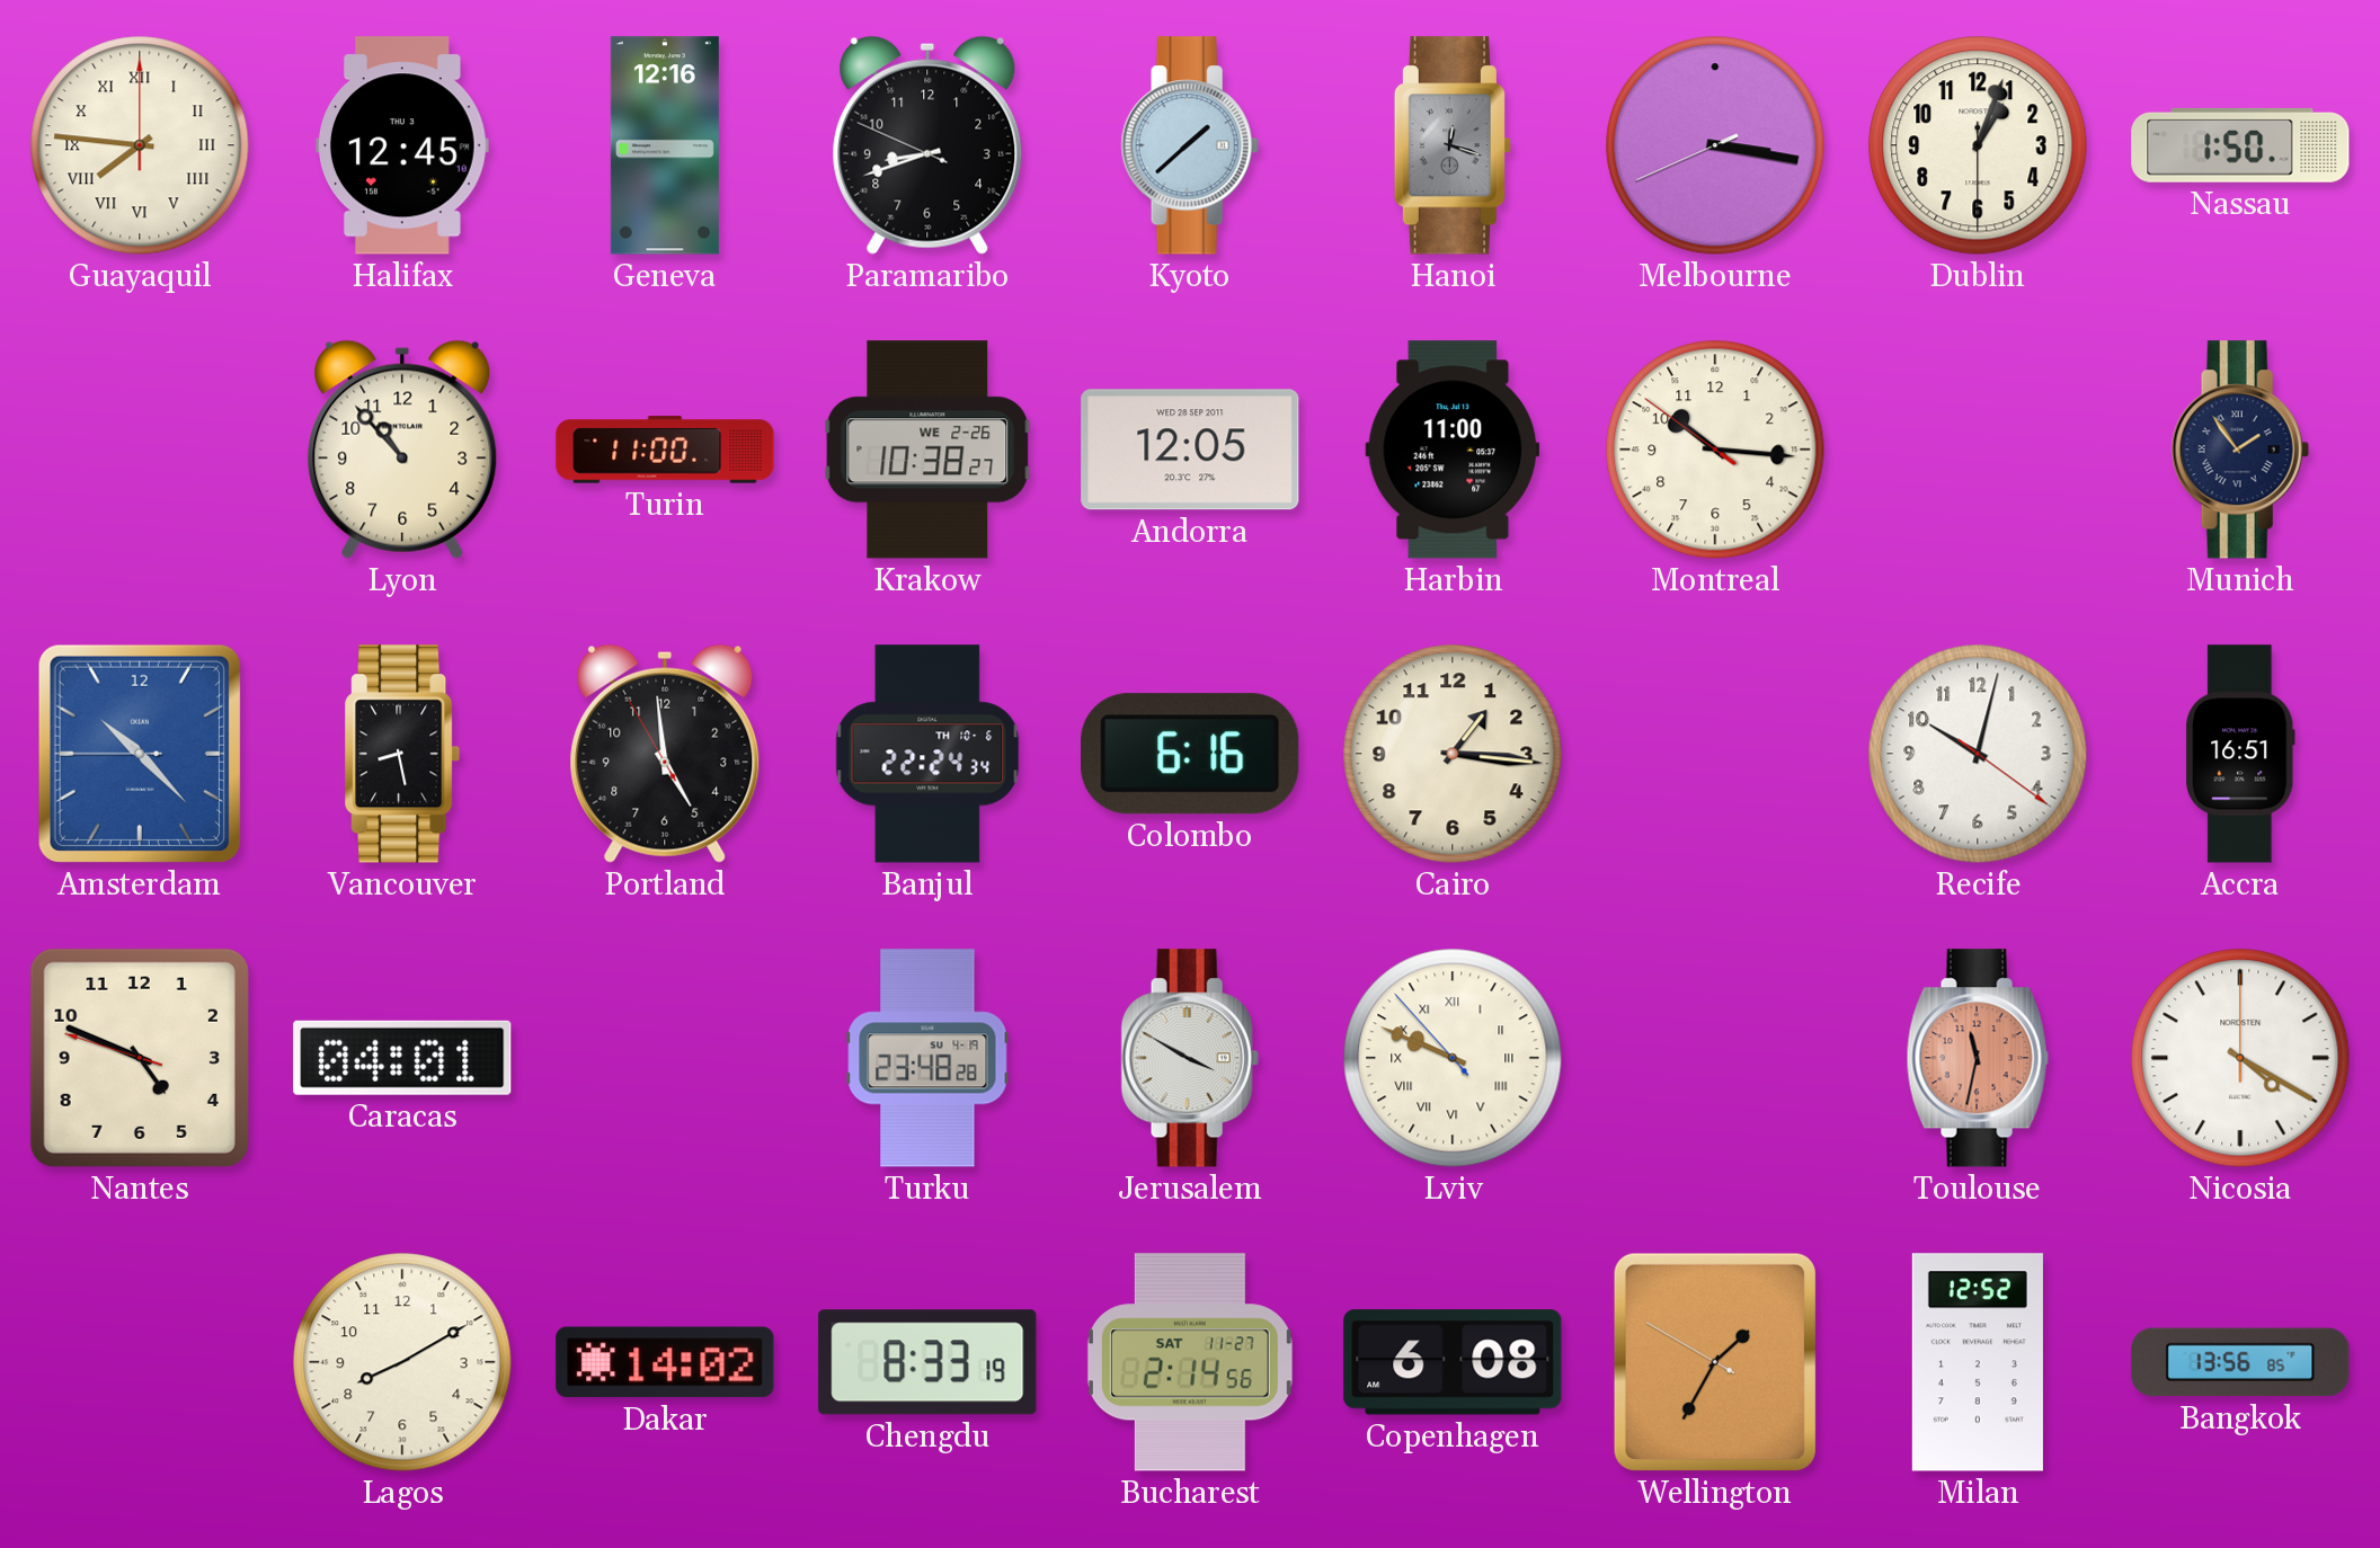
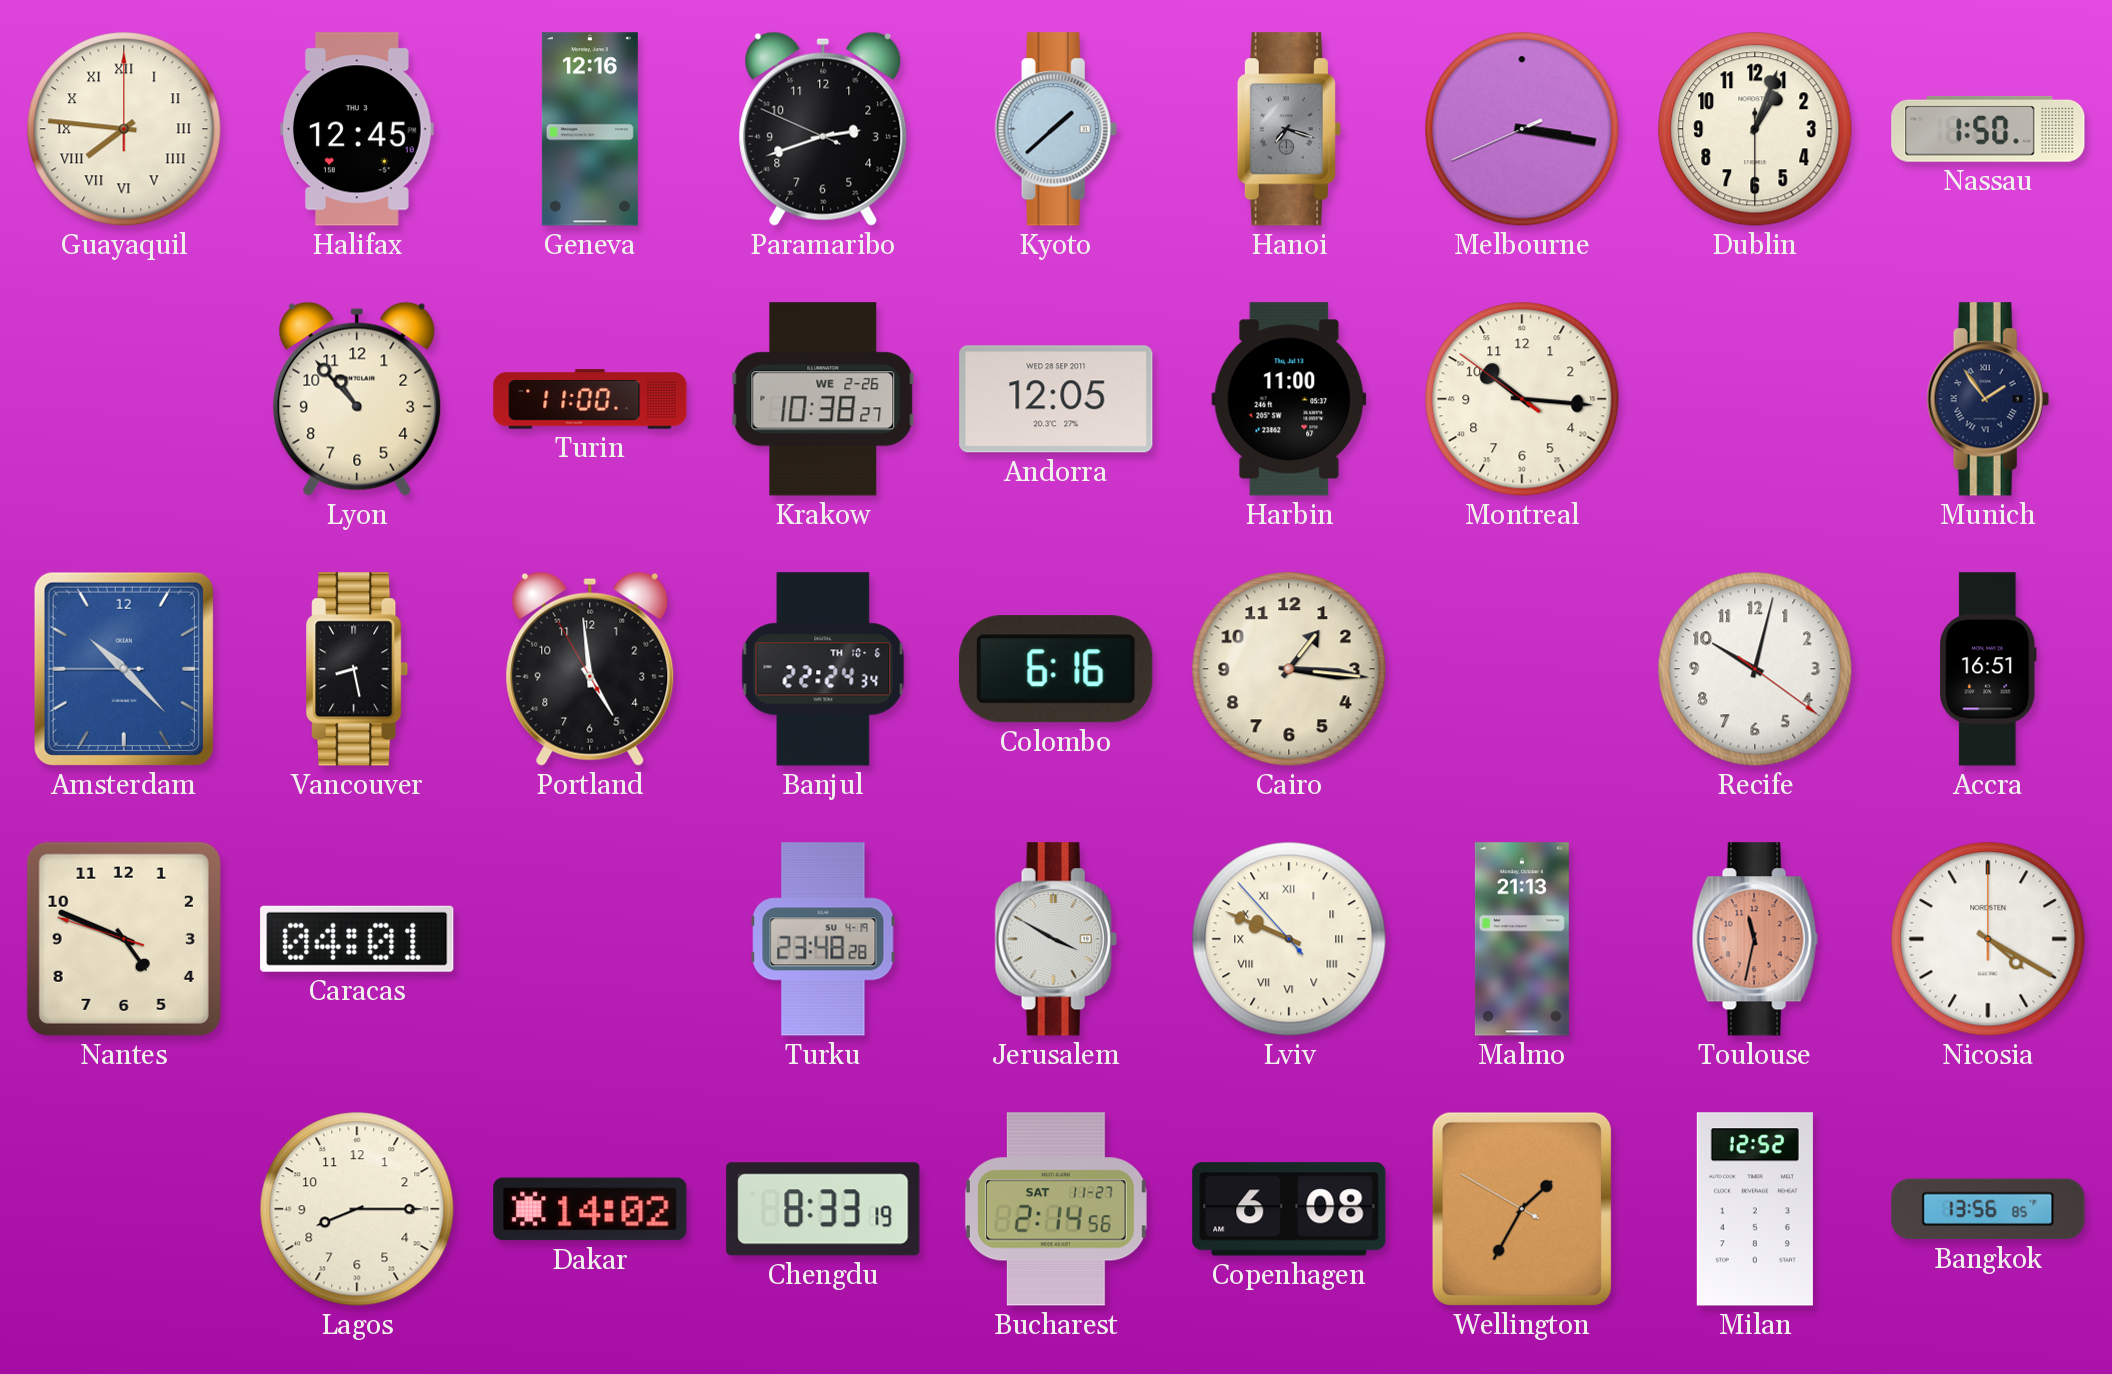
Paramaribo: 8:41 -> 2:41
Hanoi: 12:18 -> 7:18
Malmo: none -> 21:13
Lagos: 8:10 -> 8:15
